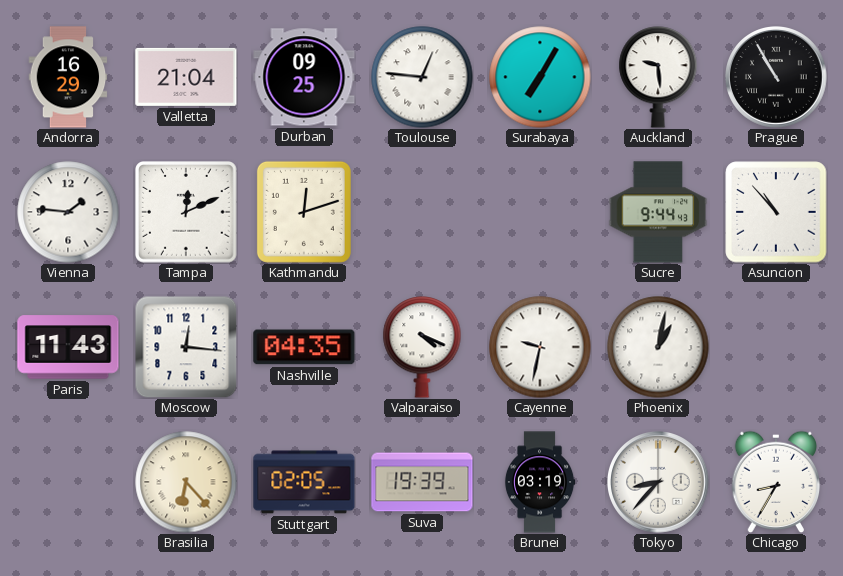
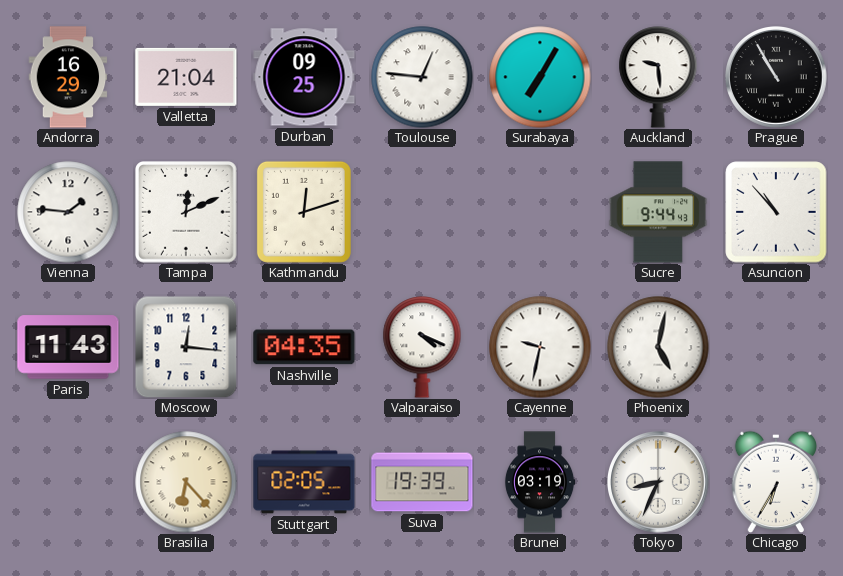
Phoenix: 1:02 -> 5:02
Tokyo: 8:37 -> 8:34
Chicago: 8:35 -> 6:35
